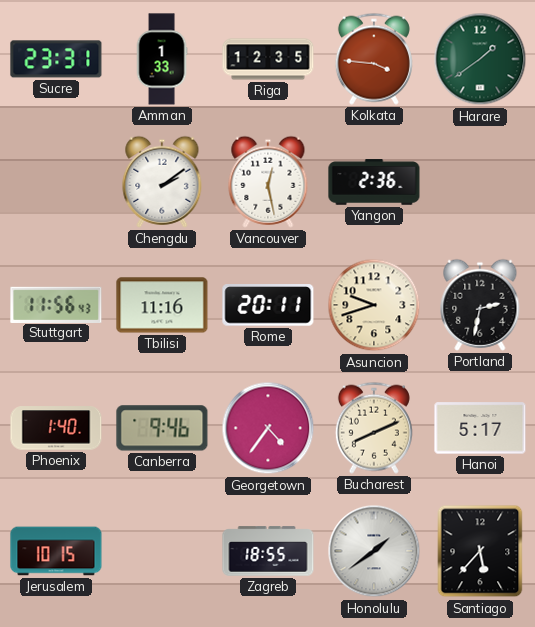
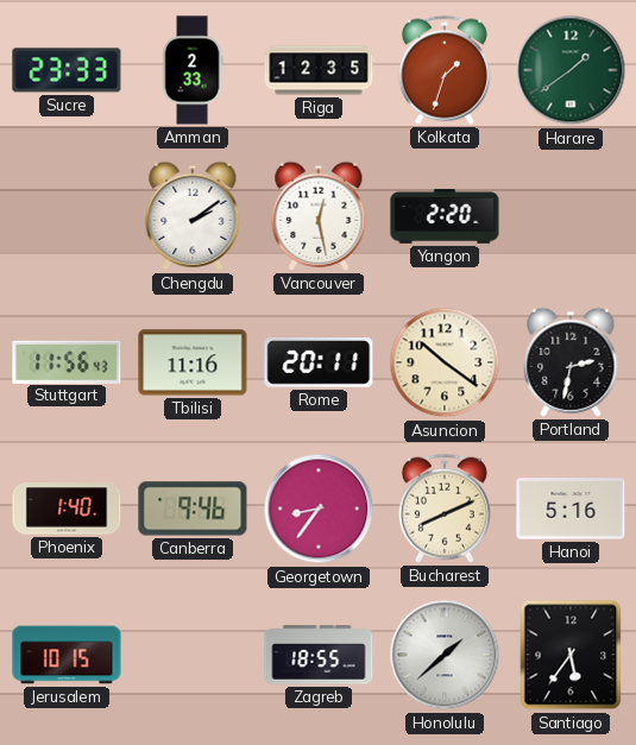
Sucre: 23:31 -> 23:33
Amman: 1:33 -> 2:33
Kolkata: 3:46 -> 1:33
Yangon: 2:36 -> 2:20
Asuncion: 9:42 -> 10:21
Georgetown: 4:36 -> 8:36
Hanoi: 5:17 -> 5:16
Honolulu: 1:39 -> 1:38
Santiago: 5:37 -> 5:36
